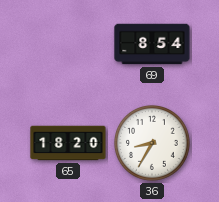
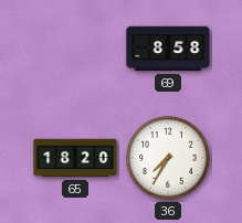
69: 8:54 -> 8:58
36: 8:35 -> 7:35
